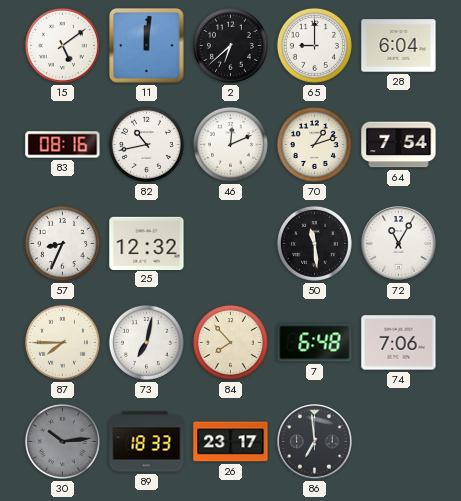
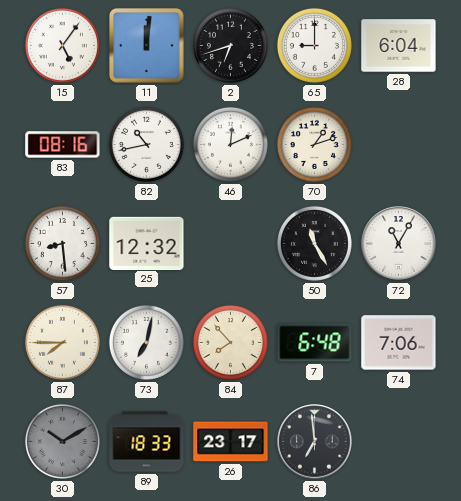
15: 5:09 -> 5:06
2: 6:38 -> 6:42
64: 7:54 -> none
57: 8:34 -> 8:29
50: 11:29 -> 11:25
30: 10:14 -> 10:10
